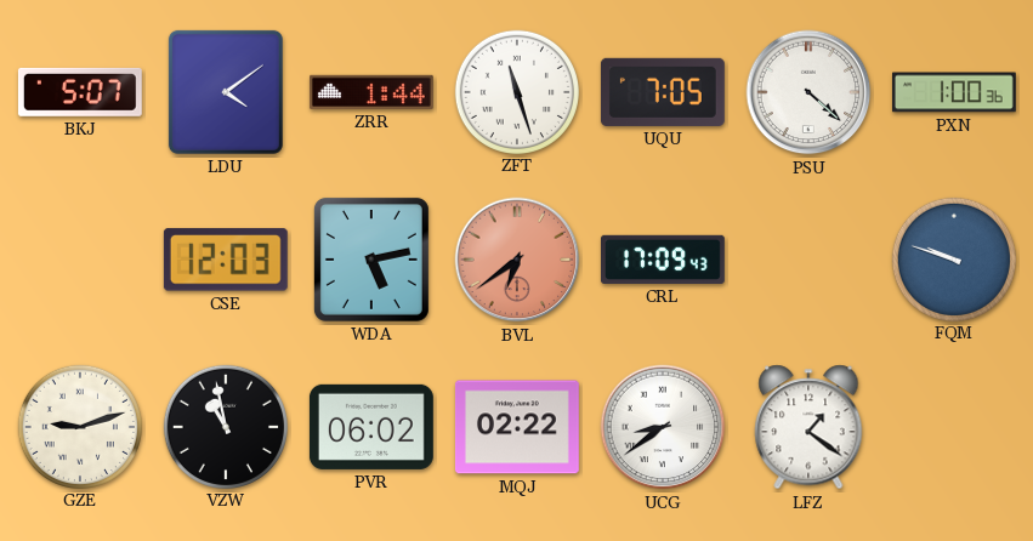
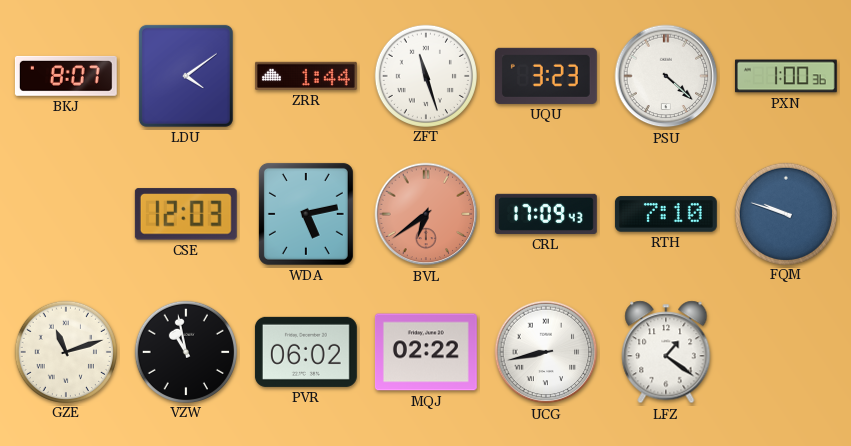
BKJ: 5:07 -> 8:07
UQU: 7:05 -> 3:23
RTH: none -> 7:10
GZE: 9:12 -> 11:12
UCG: 8:39 -> 8:43
